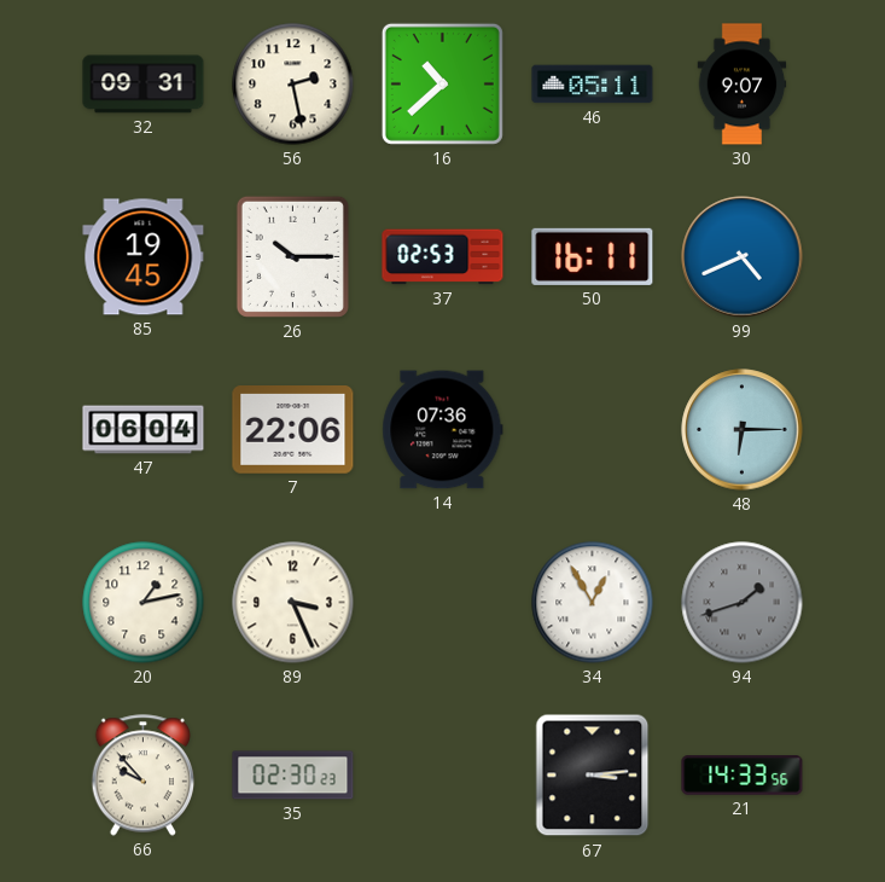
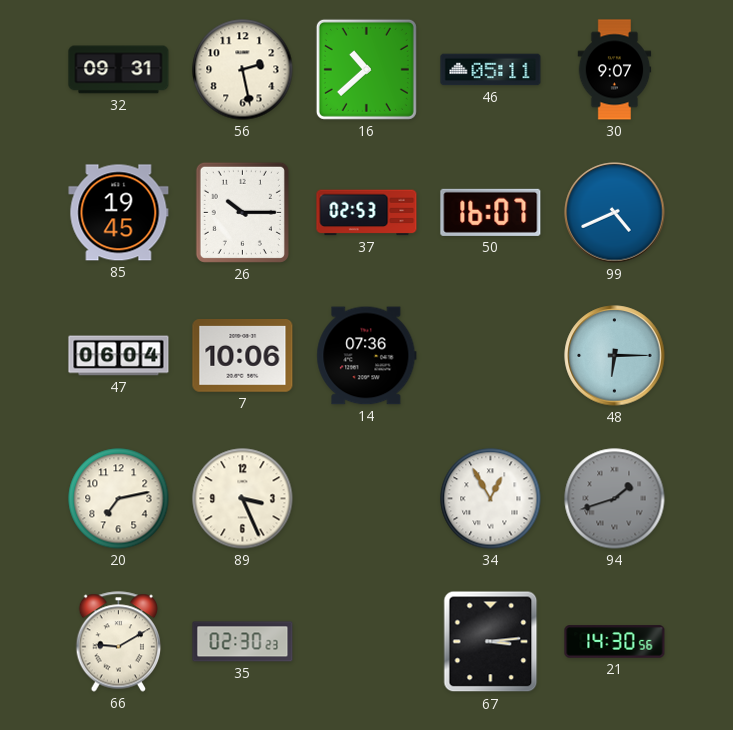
50: 16:11 -> 16:07
7: 22:06 -> 10:06
20: 1:13 -> 7:13
66: 9:53 -> 9:10
21: 14:33 -> 14:30
